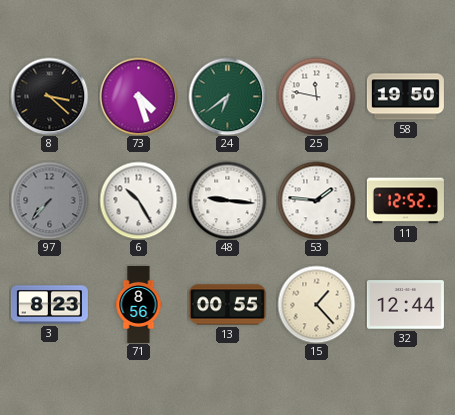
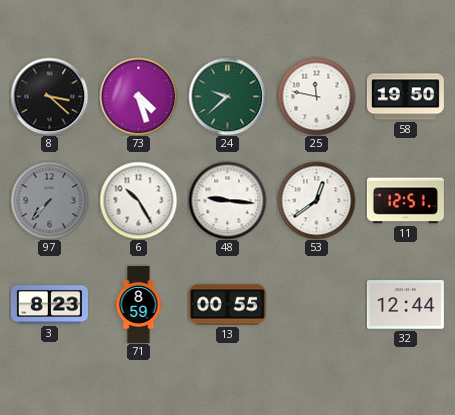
24: 6:39 -> 9:38
53: 1:46 -> 12:39
11: 12:52 -> 12:51
71: 8:56 -> 8:59
15: 1:23 -> none
